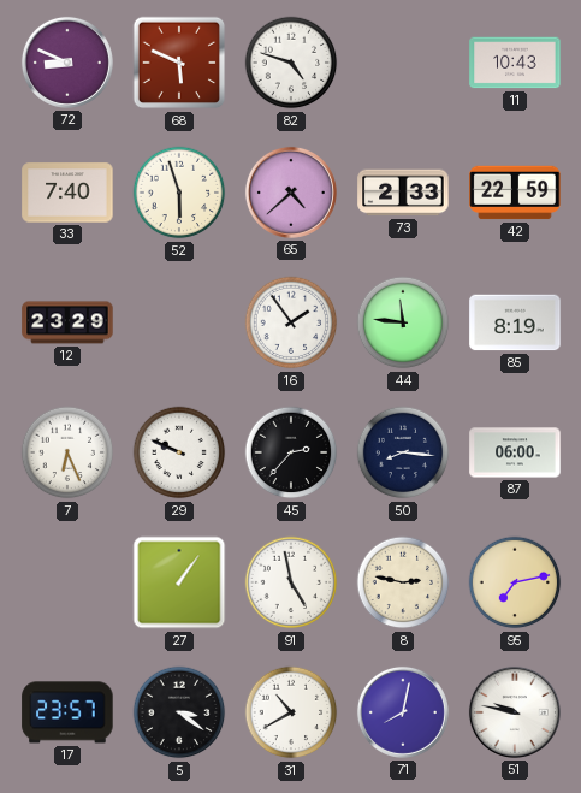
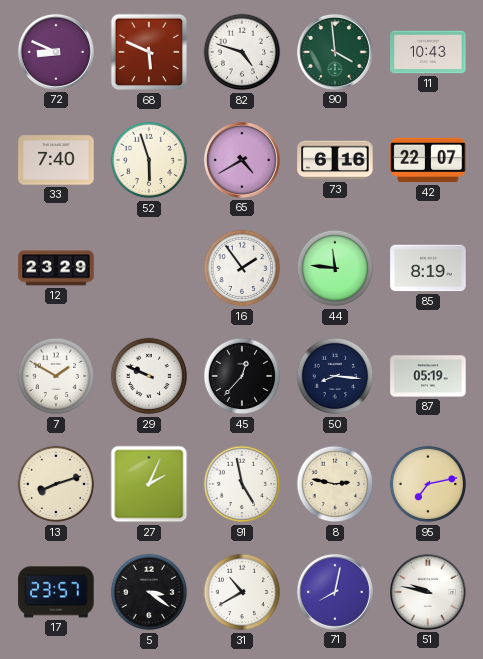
90: none -> 3:59
65: 4:38 -> 4:40
73: 2:33 -> 6:16
42: 22:59 -> 22:07
7: 6:26 -> 1:50
45: 2:37 -> 12:37
87: 06:00 -> 05:19
13: none -> 8:12
27: 1:06 -> 2:04
